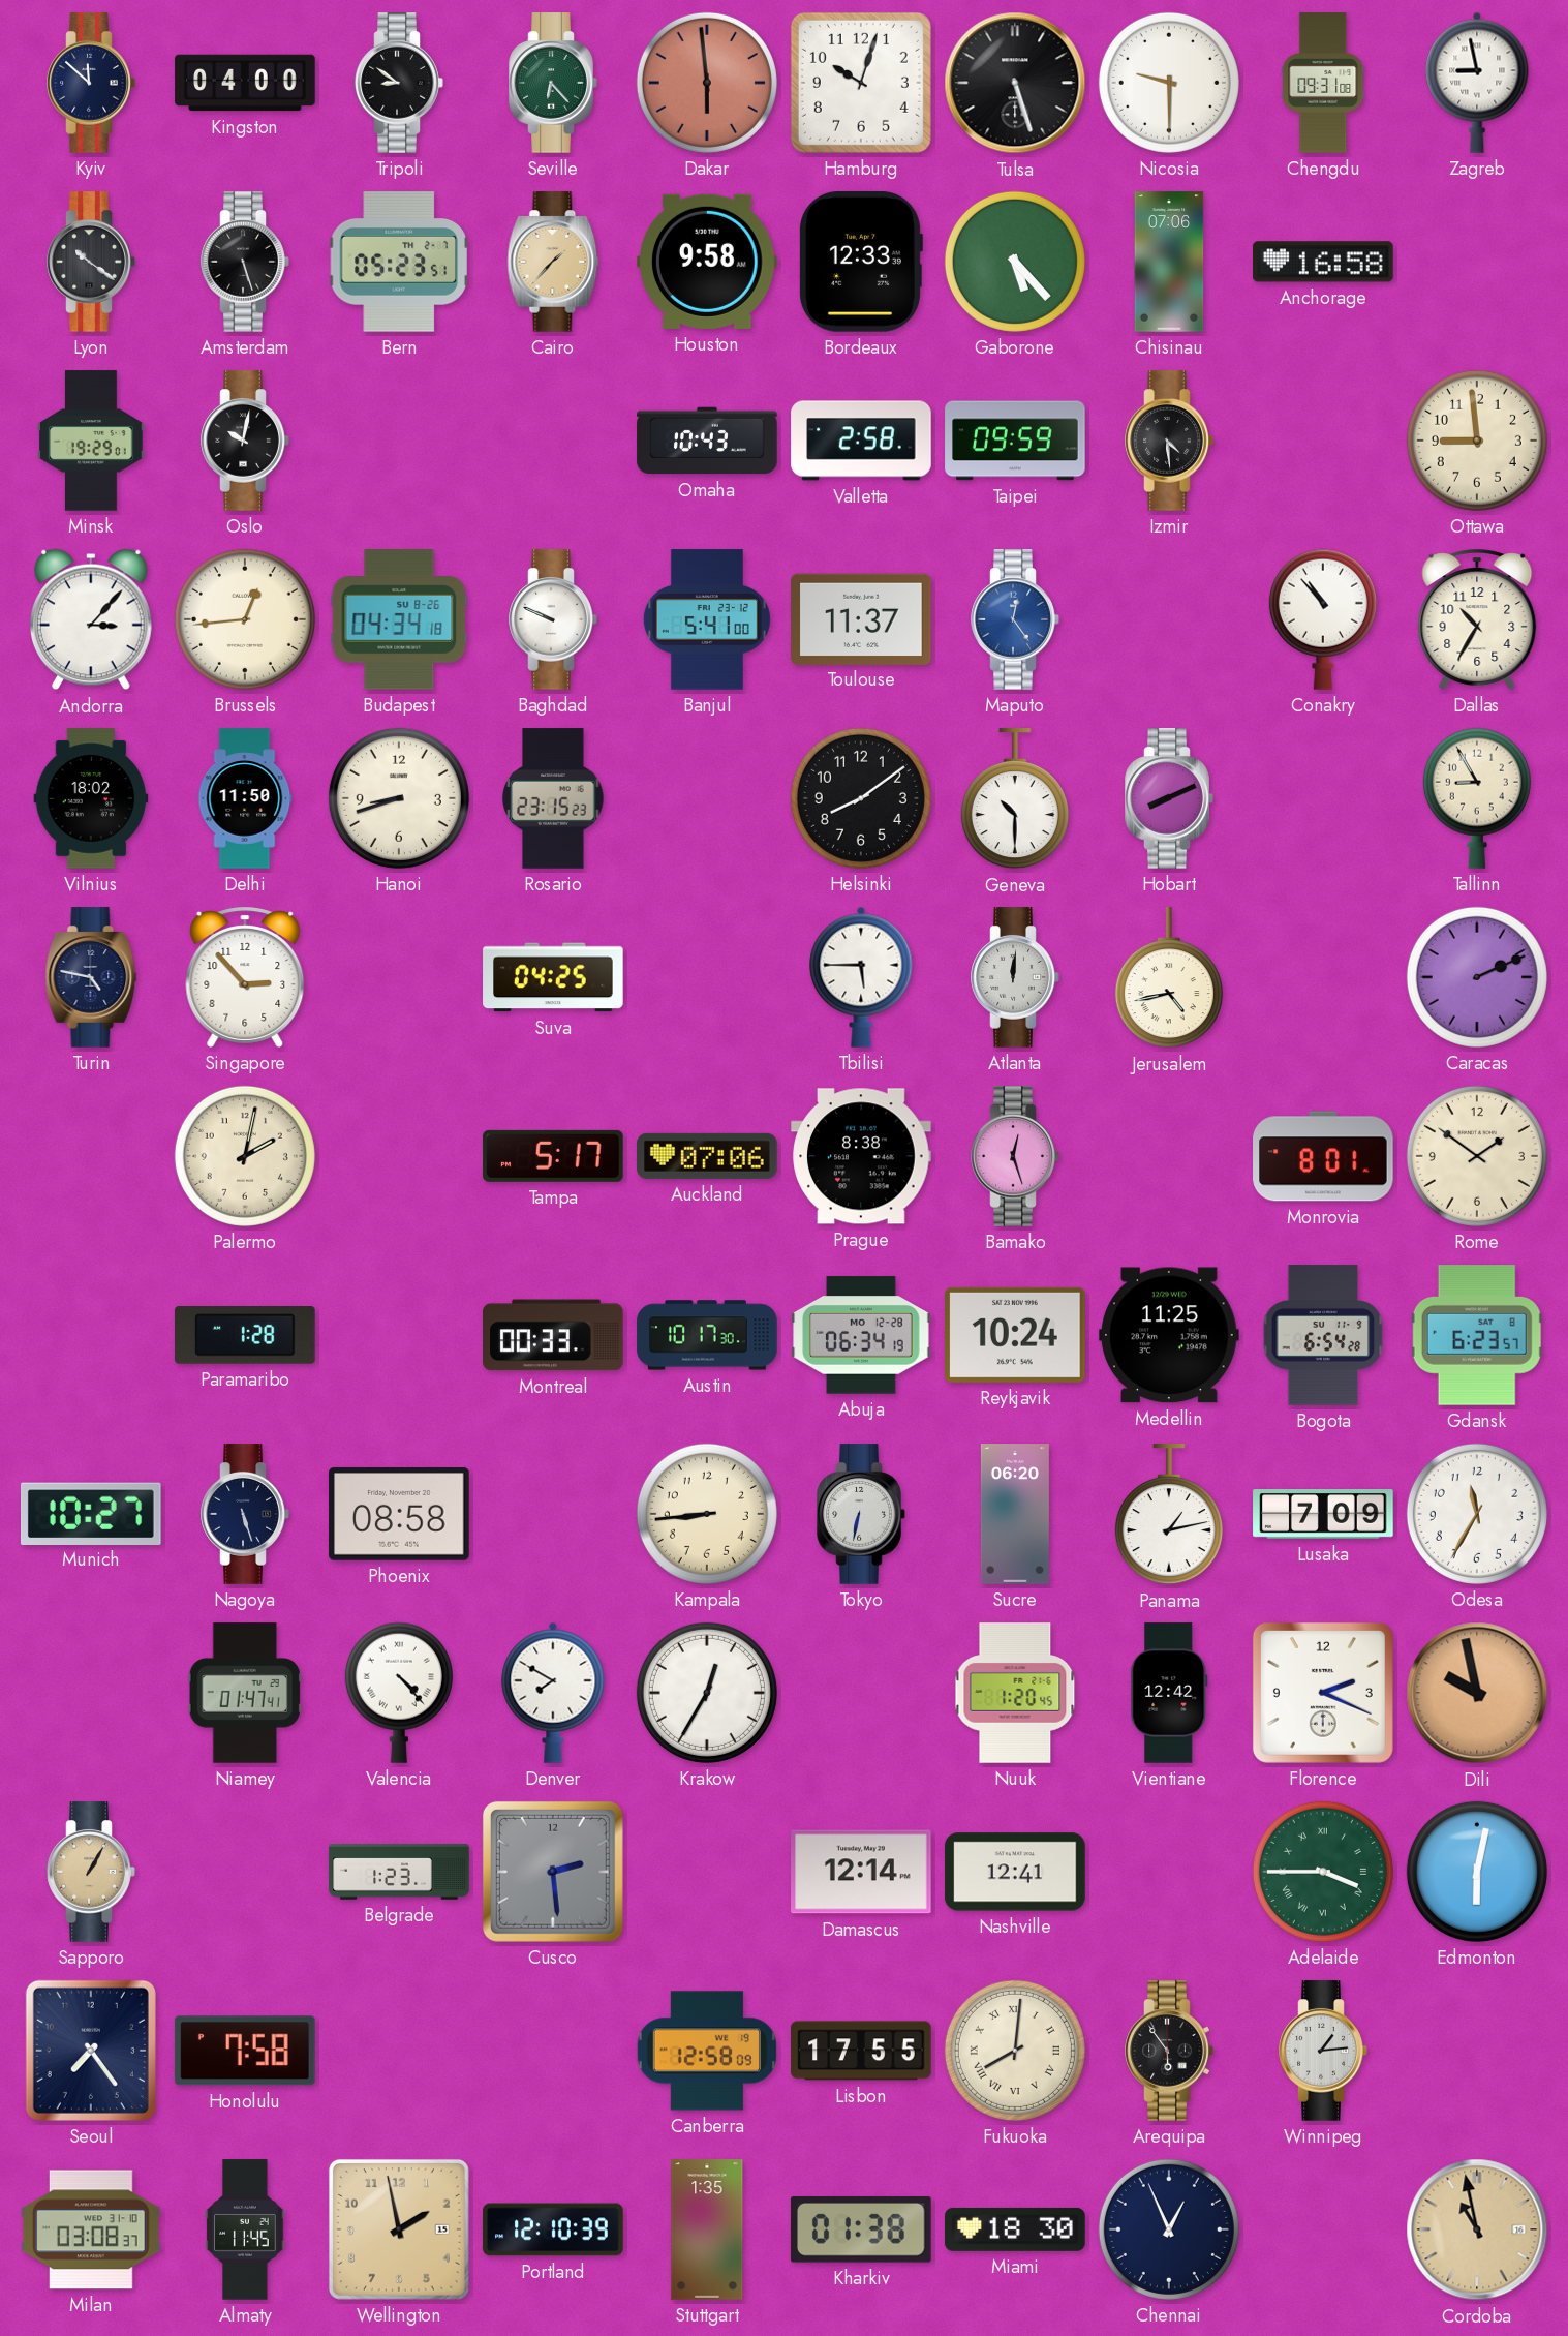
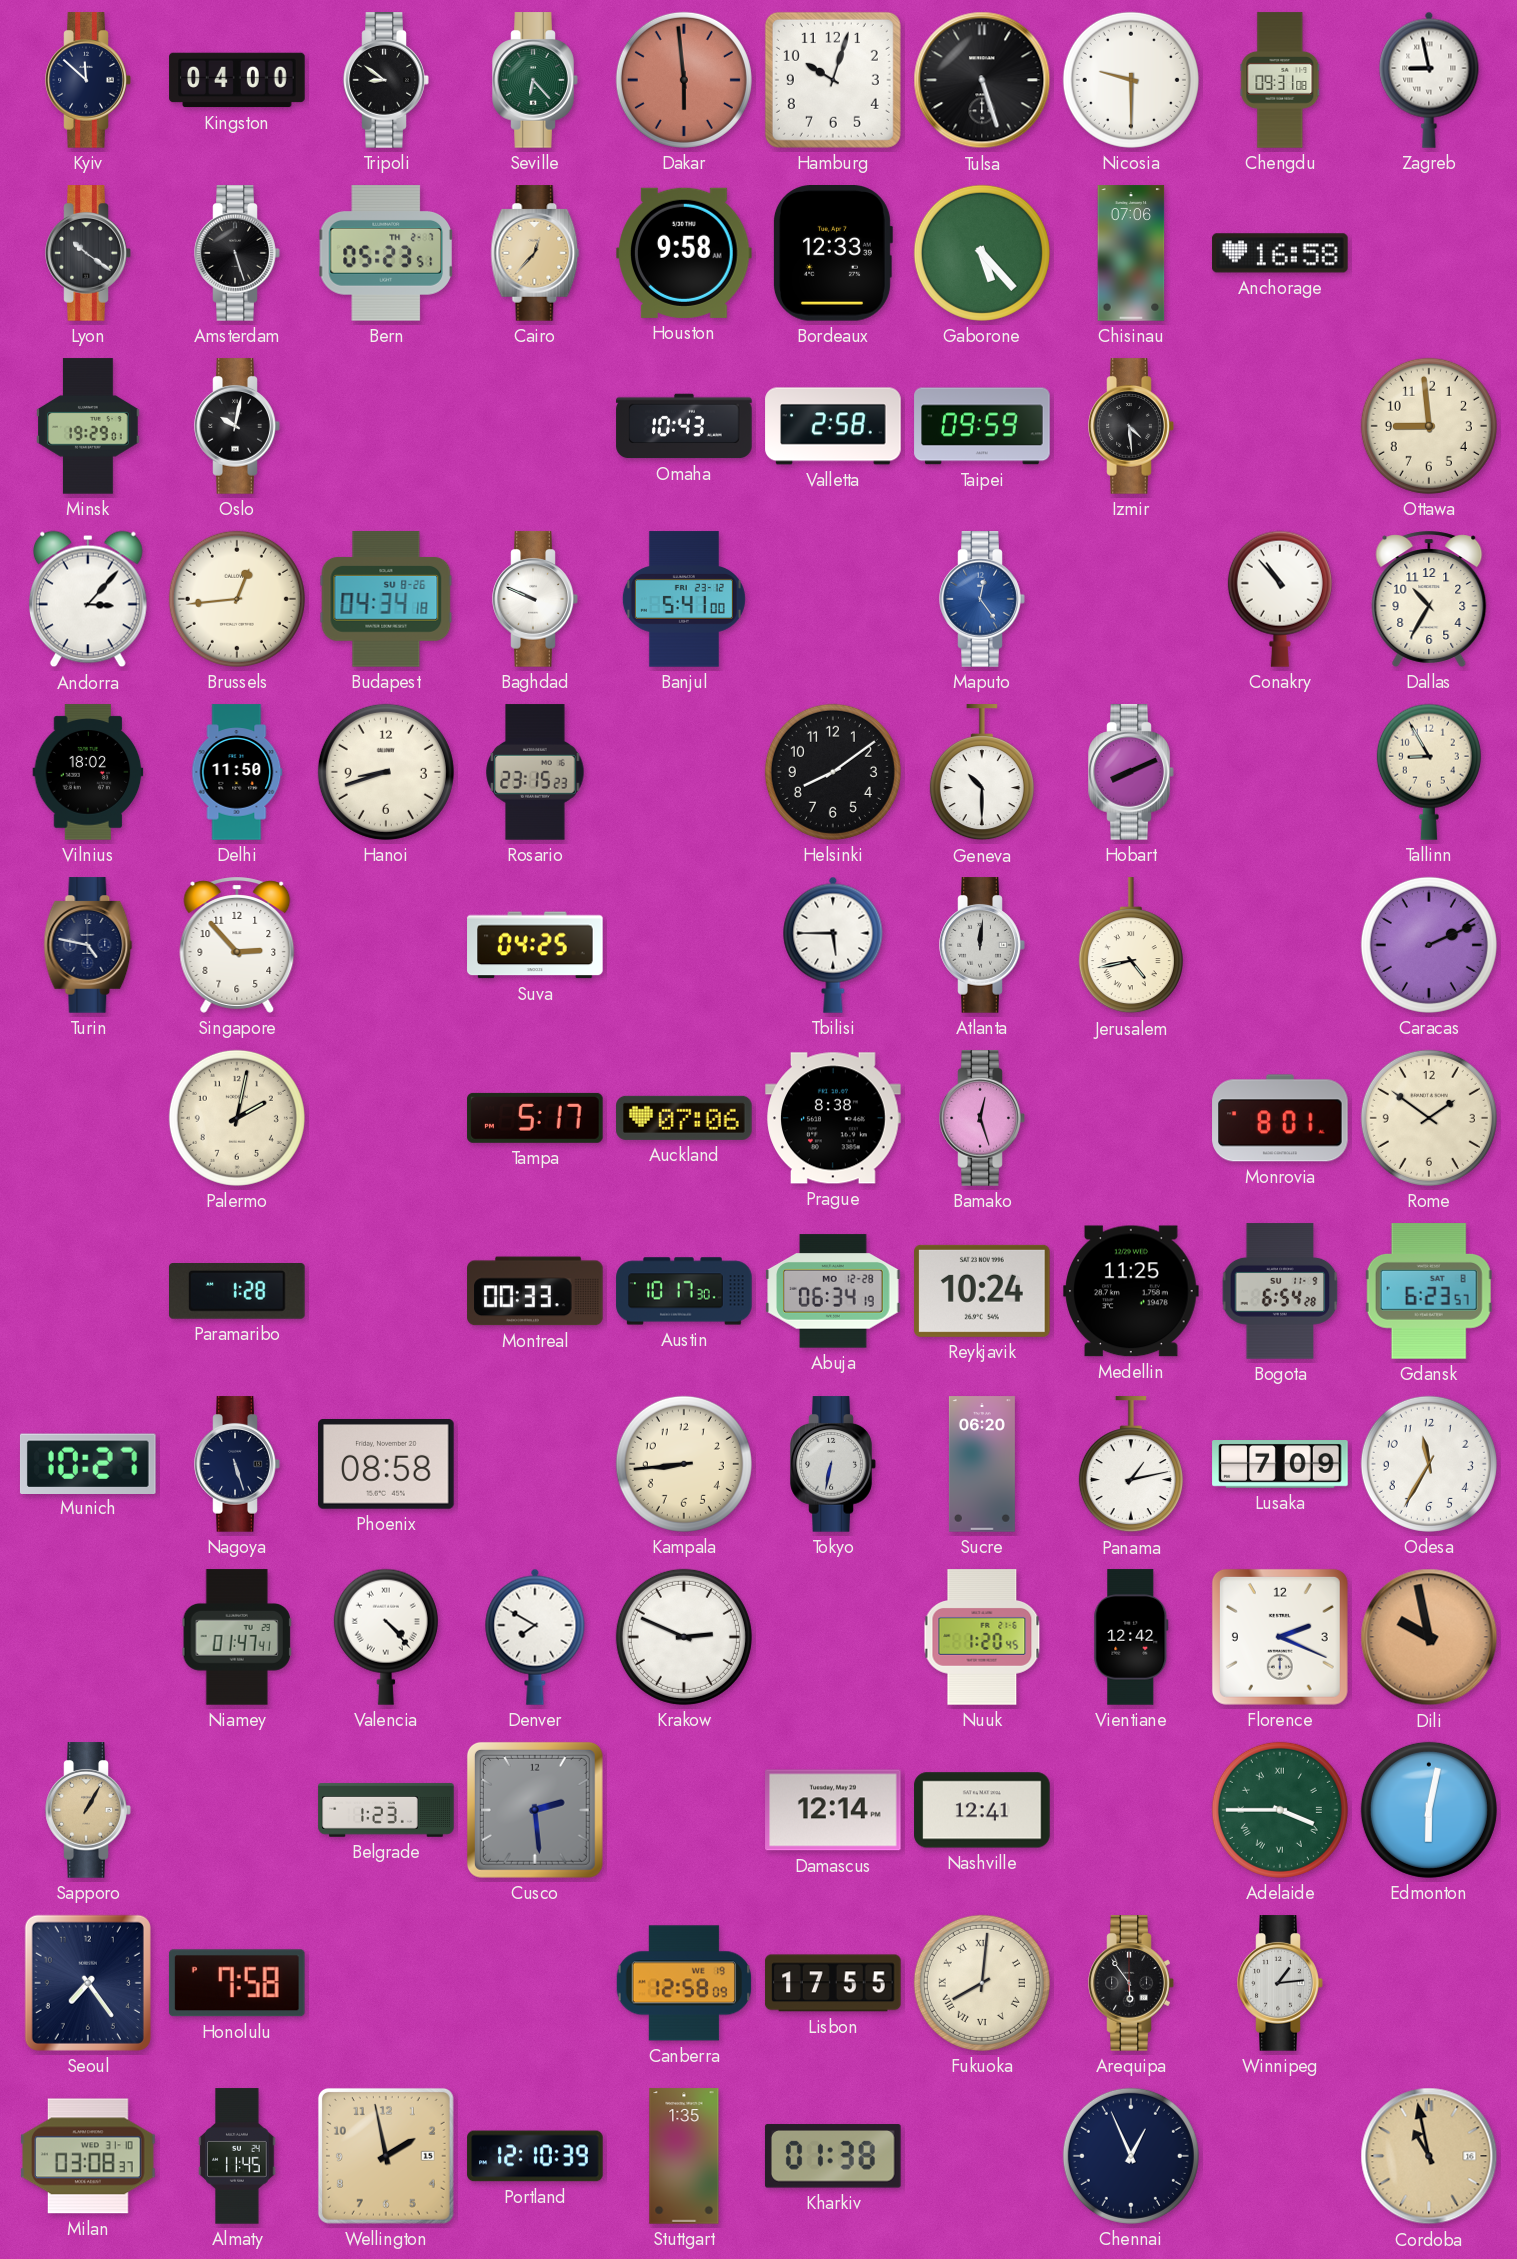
Cairo: 1:37 -> 12:37
Toulouse: 11:37 -> none
Krakow: 12:35 -> 2:49
Miami: 18:30 -> none
